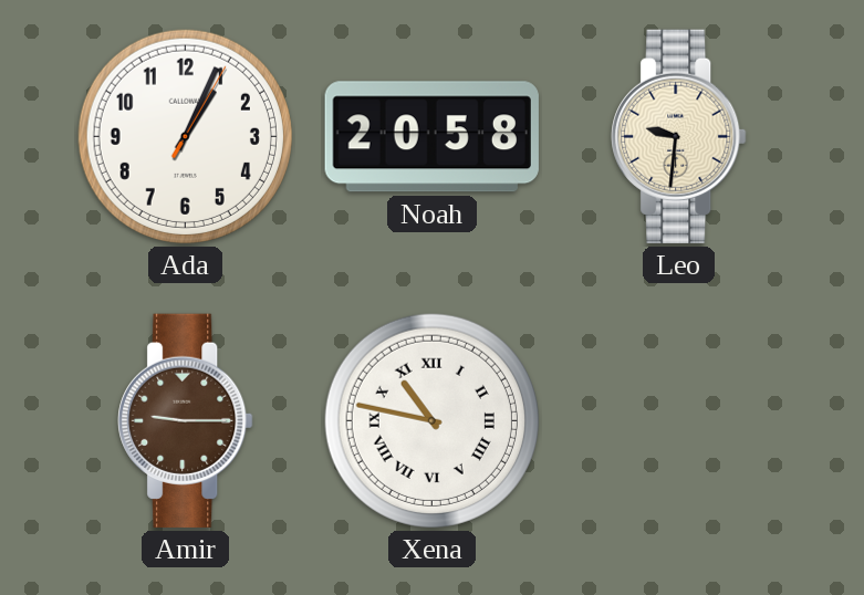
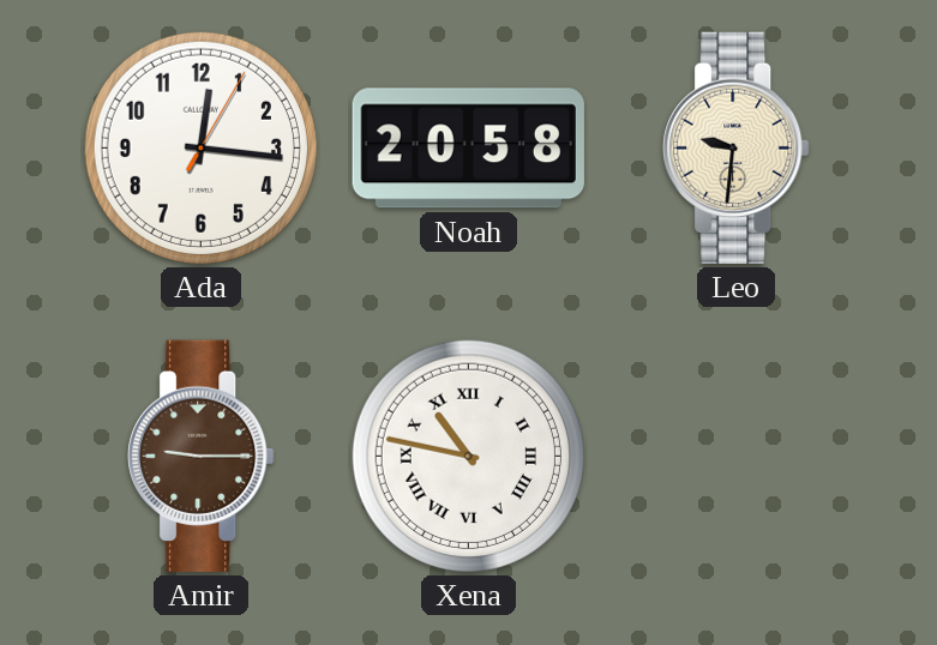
Ada: 1:04 -> 12:16
